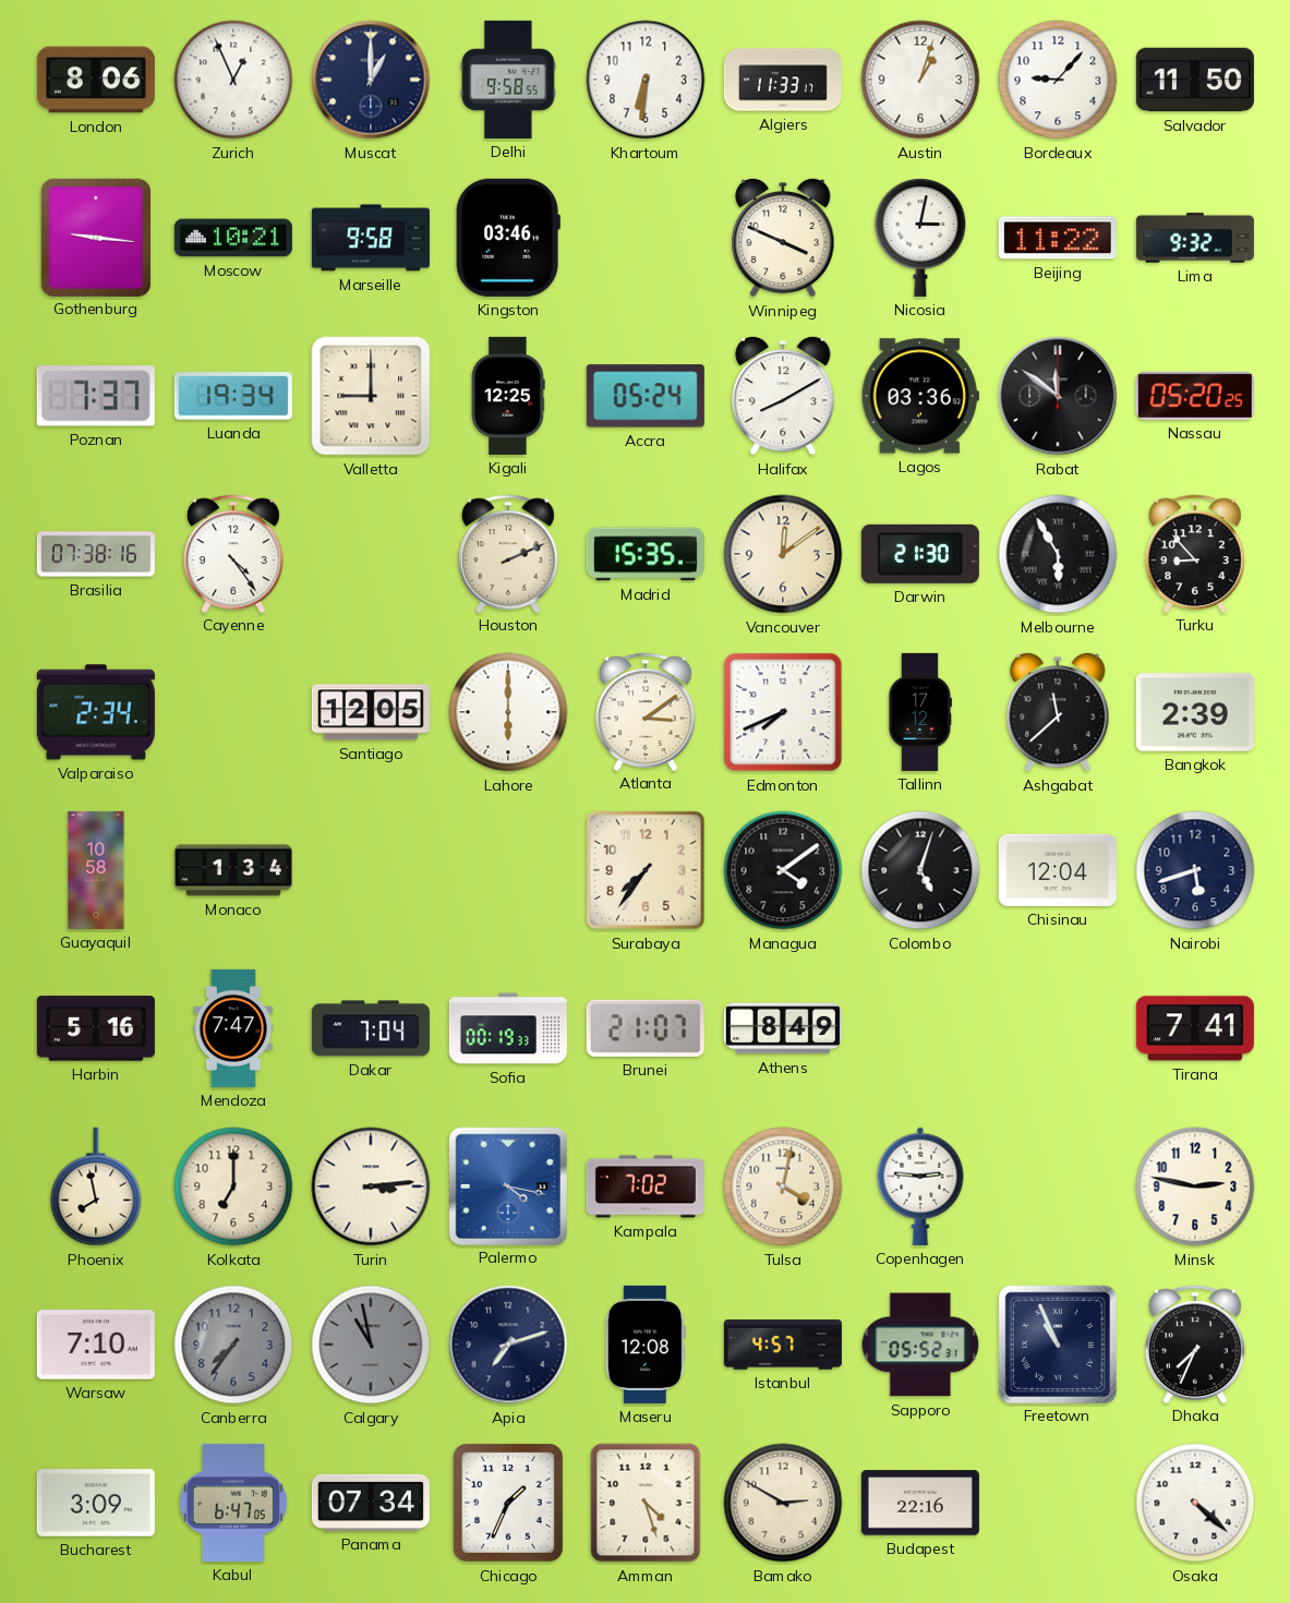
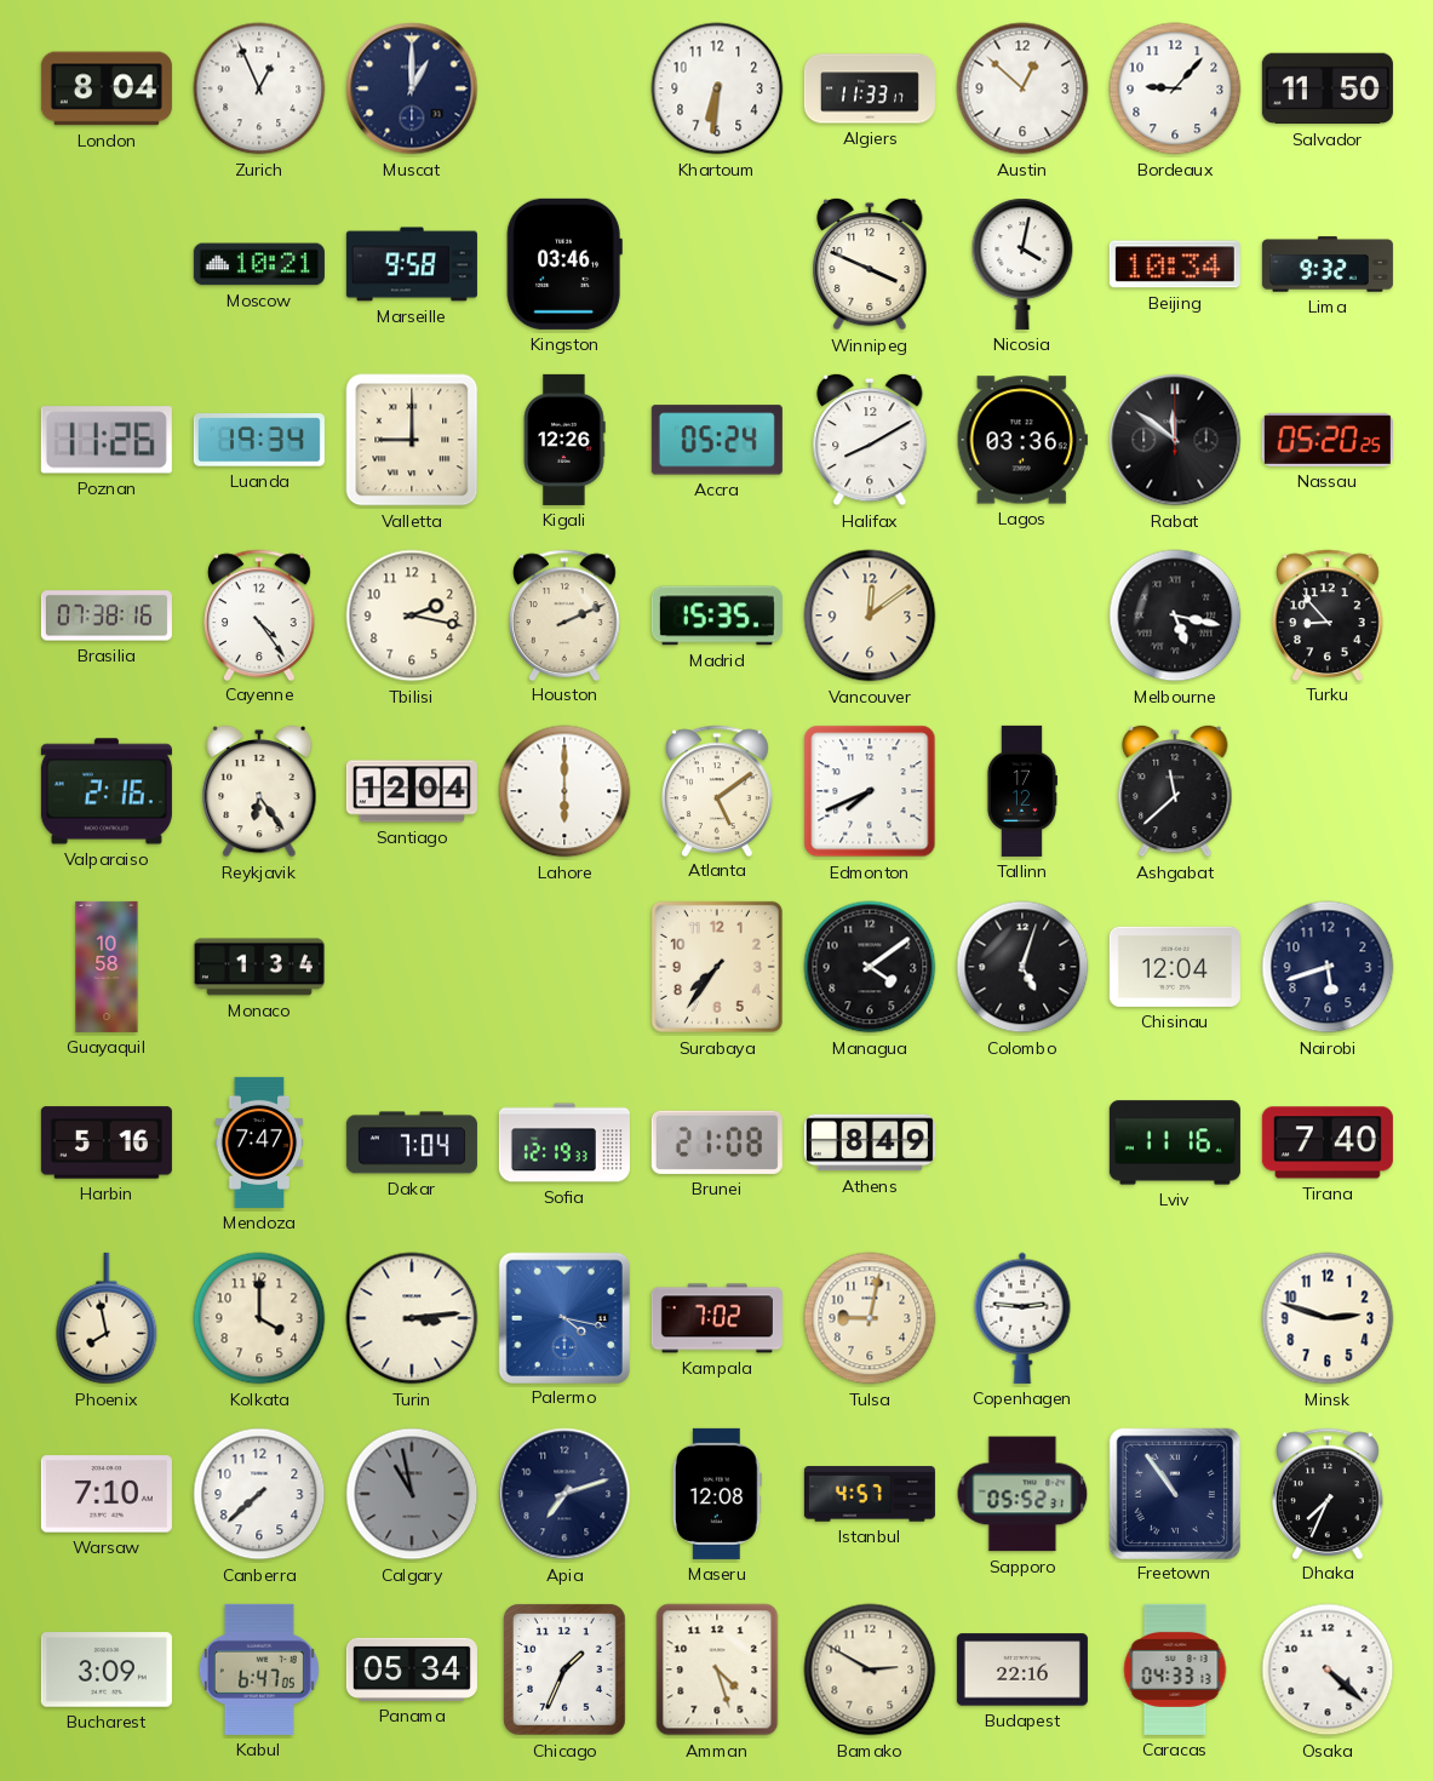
London: 8:06 -> 8:04
Delhi: 9:58 -> none
Austin: 1:03 -> 12:52
Gothenburg: 9:16 -> none
Nicosia: 3:02 -> 4:02
Beijing: 11:22 -> 10:34
Poznan: 7:37 -> 11:26
Kigali: 12:25 -> 12:26
Tbilisi: none -> 2:17
Darwin: 21:30 -> none
Melbourne: 5:55 -> 5:17
Valparaiso: 2:34 -> 2:16
Reykjavik: none -> 6:24
Santiago: 12:05 -> 12:04
Atlanta: 3:09 -> 5:09
Bangkok: 2:39 -> none
Sofia: 00:19 -> 12:19
Brunei: 21:07 -> 21:08
Lviv: none -> 11:16
Tirana: 7:41 -> 7:40
Kolkata: 7:00 -> 4:00
Tulsa: 4:02 -> 9:02
Minsk: 2:47 -> 2:48
Canberra: 7:36 -> 7:38
Canberra dial: grey -> white
Freetown: 10:56 -> 10:54
Panama: 07:34 -> 05:34
Caracas: none -> 04:33
